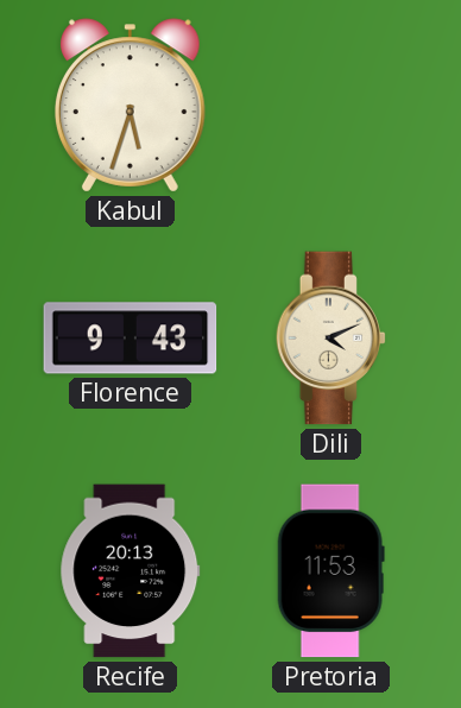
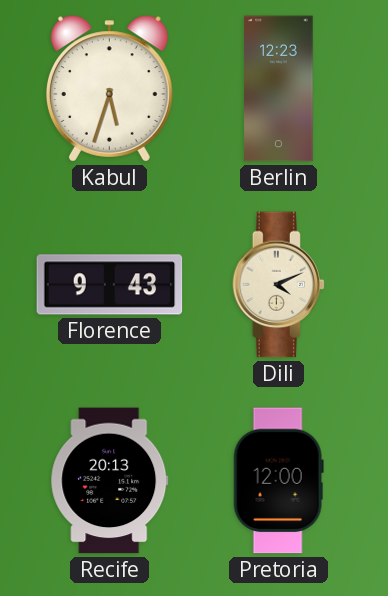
Berlin: none -> 12:23
Pretoria: 11:53 -> 12:00
